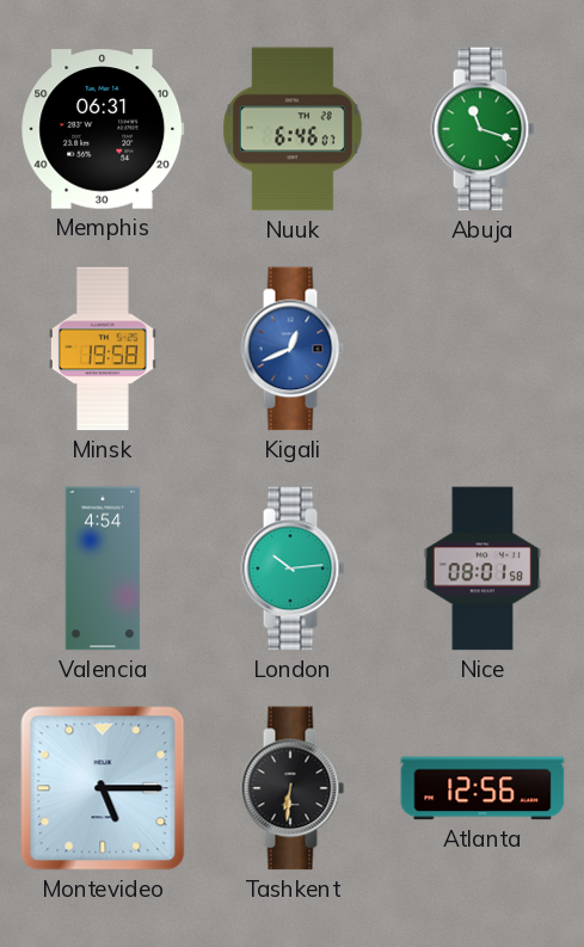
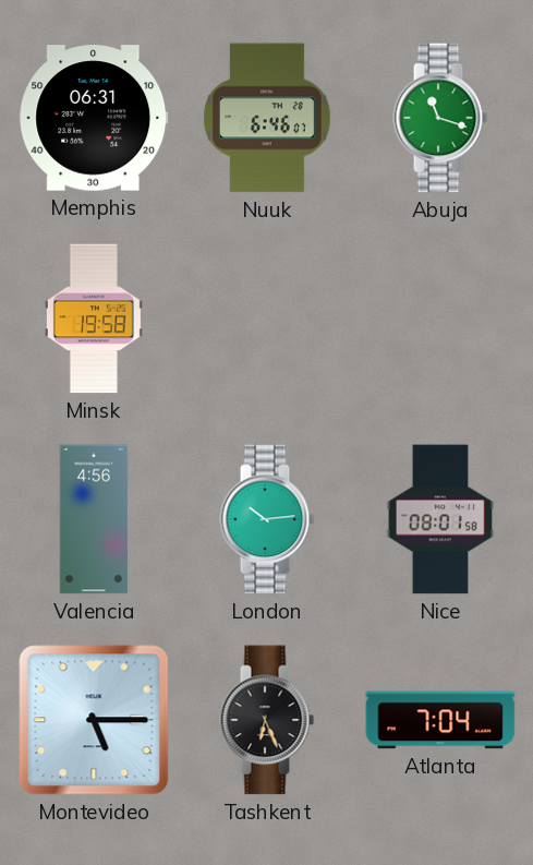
Kigali: 12:41 -> none
Valencia: 4:54 -> 4:56
Tashkent: 6:31 -> 6:26
Atlanta: 12:56 -> 7:04
